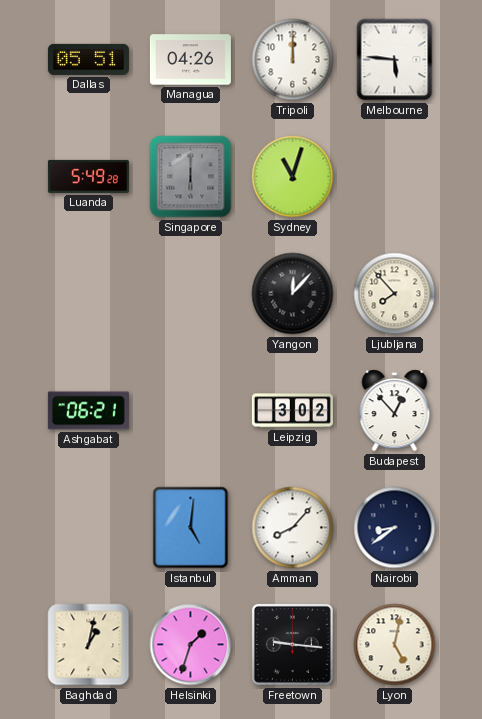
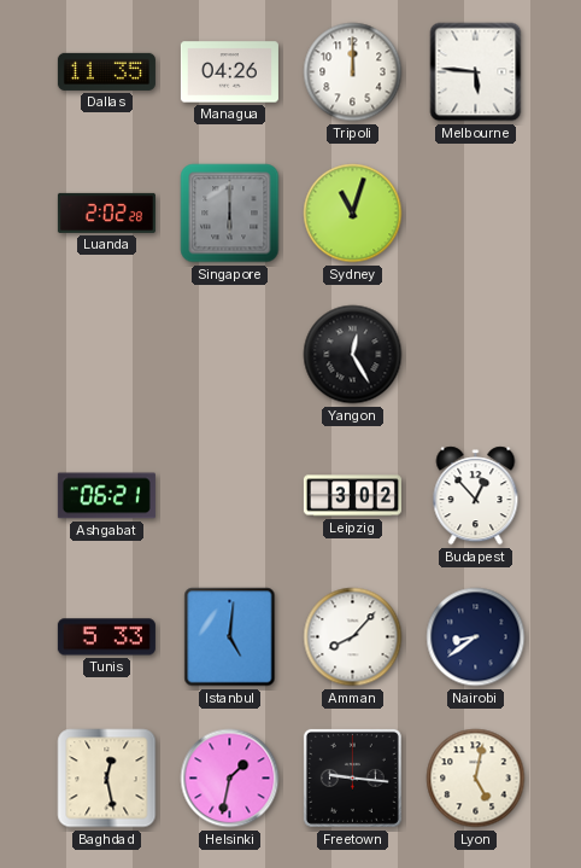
Dallas: 05:51 -> 11:35
Luanda: 5:49 -> 2:02
Yangon: 12:07 -> 12:25
Ljubljana: 7:53 -> none
Tunis: none -> 5:33
Baghdad: 1:02 -> 12:28
Helsinki: 1:33 -> 1:32
